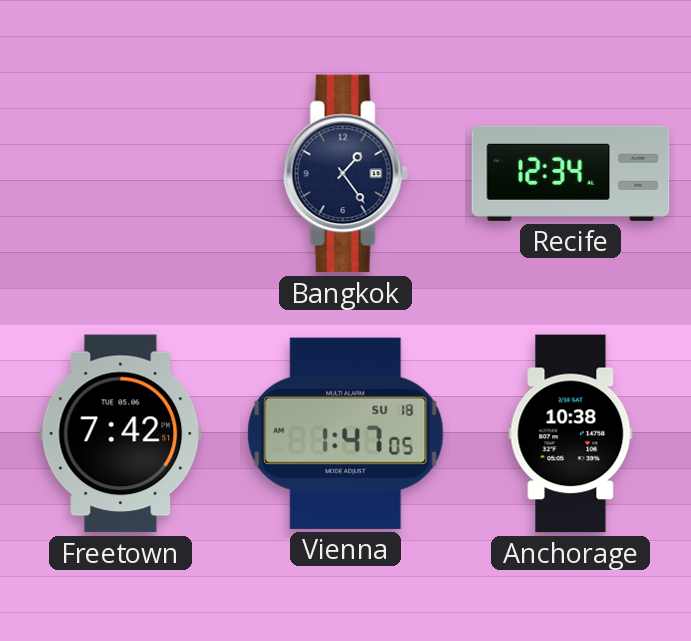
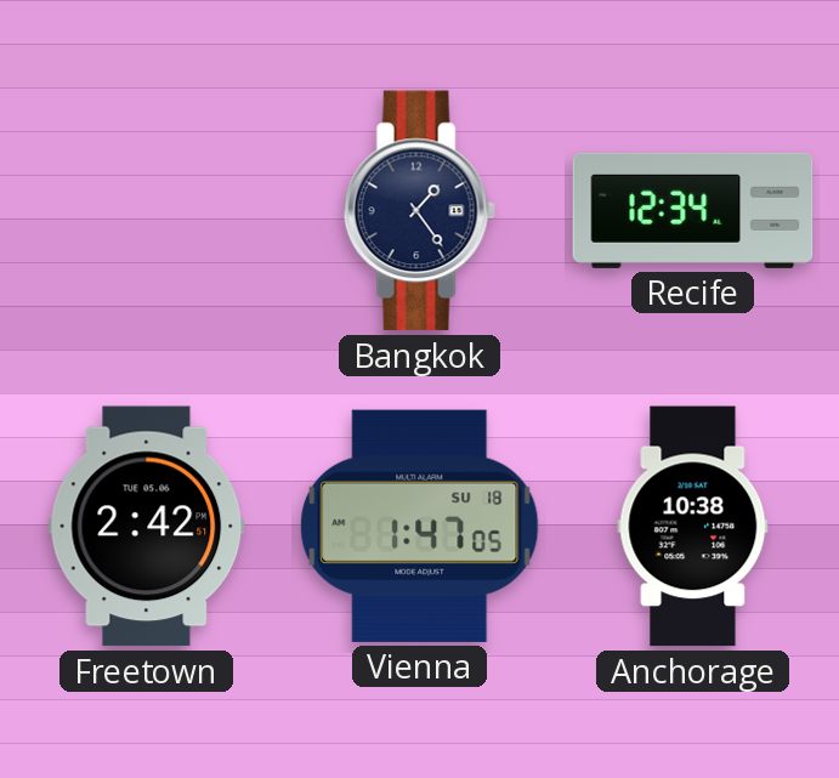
Freetown: 7:42 -> 2:42
